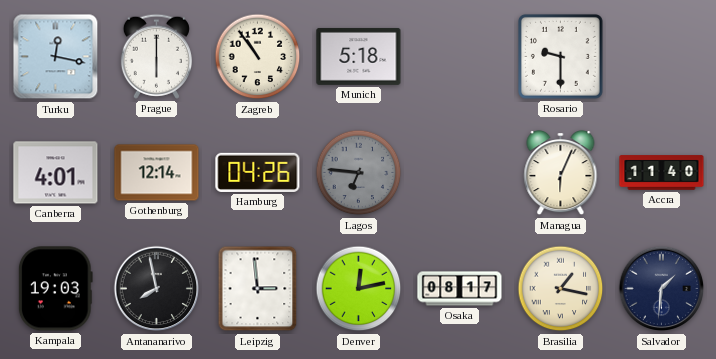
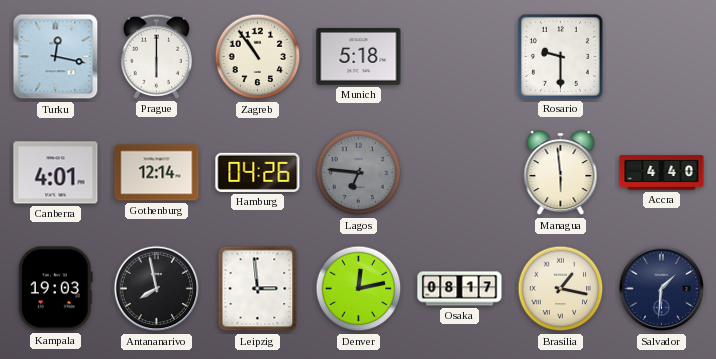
Managua: 6:04 -> 5:59
Accra: 11:40 -> 4:40
